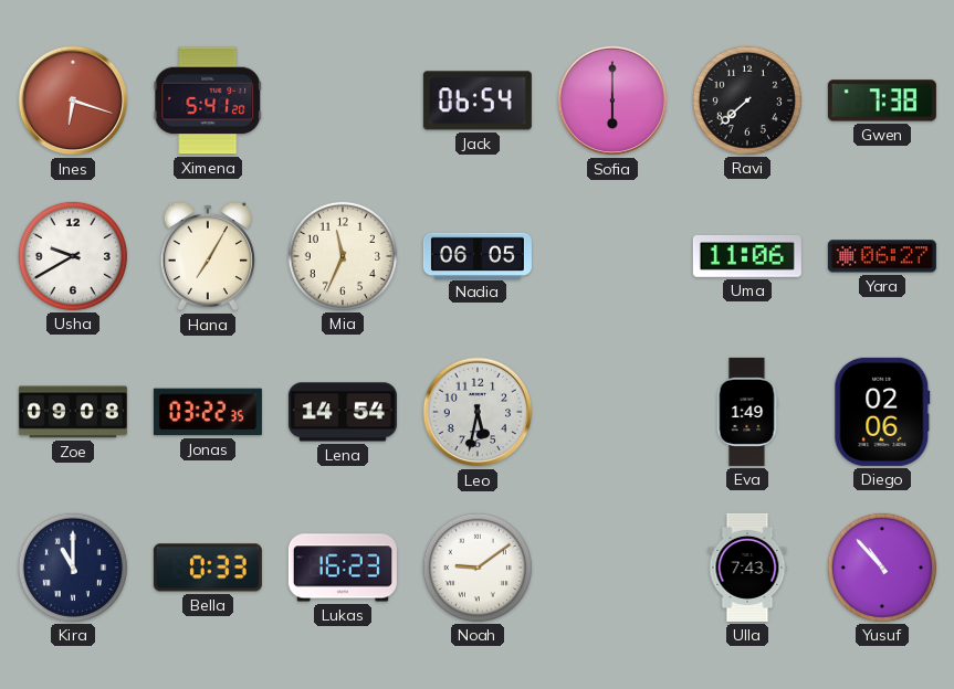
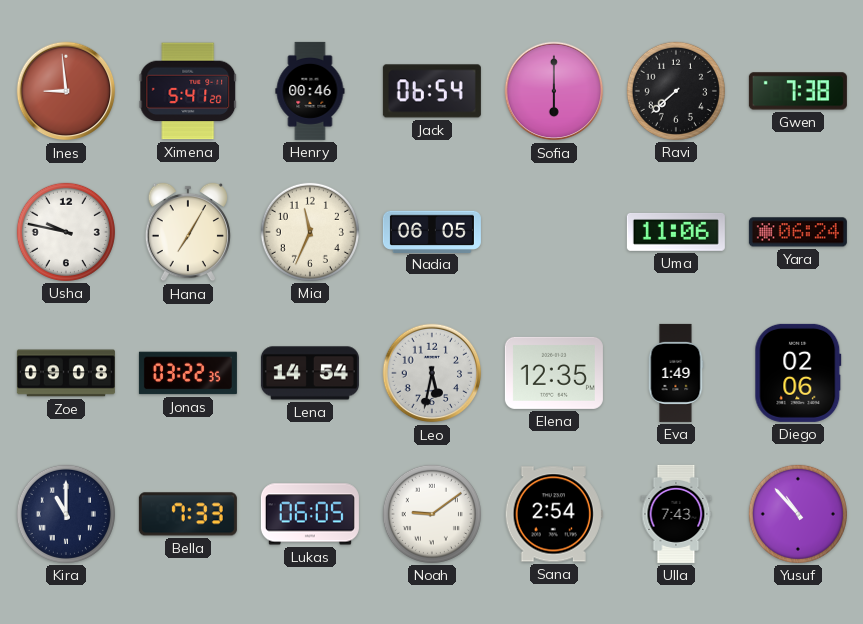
Ines: 6:18 -> 8:59
Henry: none -> 00:46
Usha: 9:40 -> 9:47
Yara: 06:27 -> 06:24
Elena: none -> 12:35
Bella: 0:33 -> 7:33
Lukas: 16:23 -> 06:05
Sana: none -> 2:54
